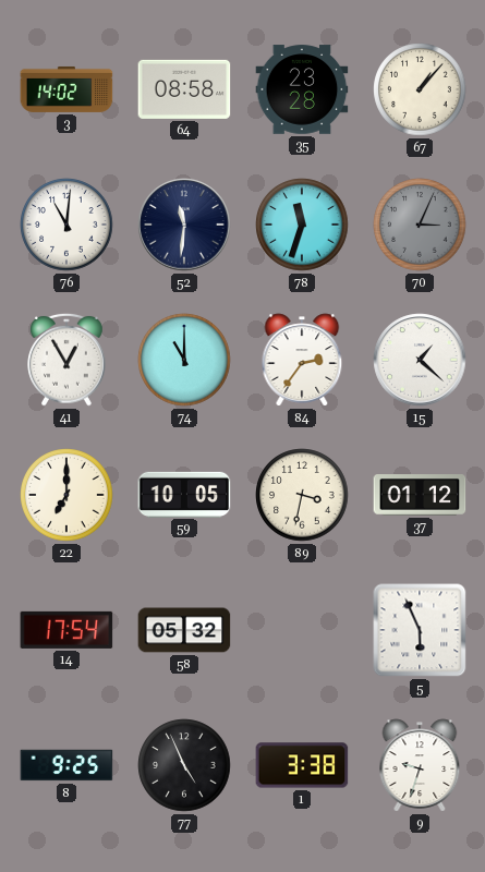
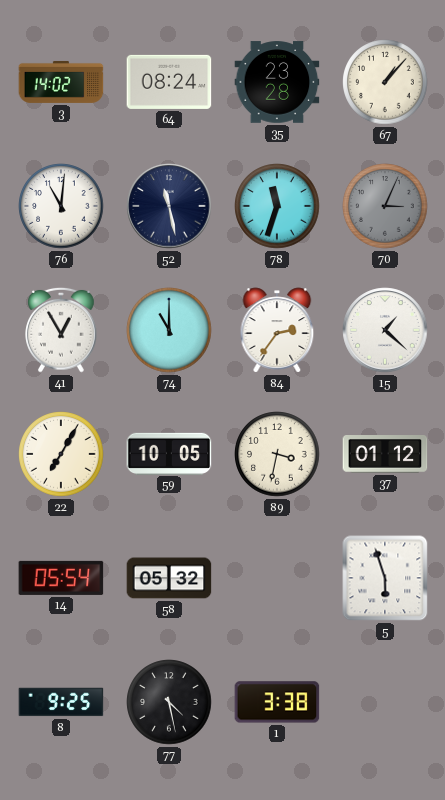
64: 08:58 -> 08:24
52: 11:31 -> 11:28
22: 7:00 -> 7:05
14: 17:54 -> 05:54
5: 5:56 -> 5:57
77: 4:56 -> 4:28
9: 9:33 -> none
